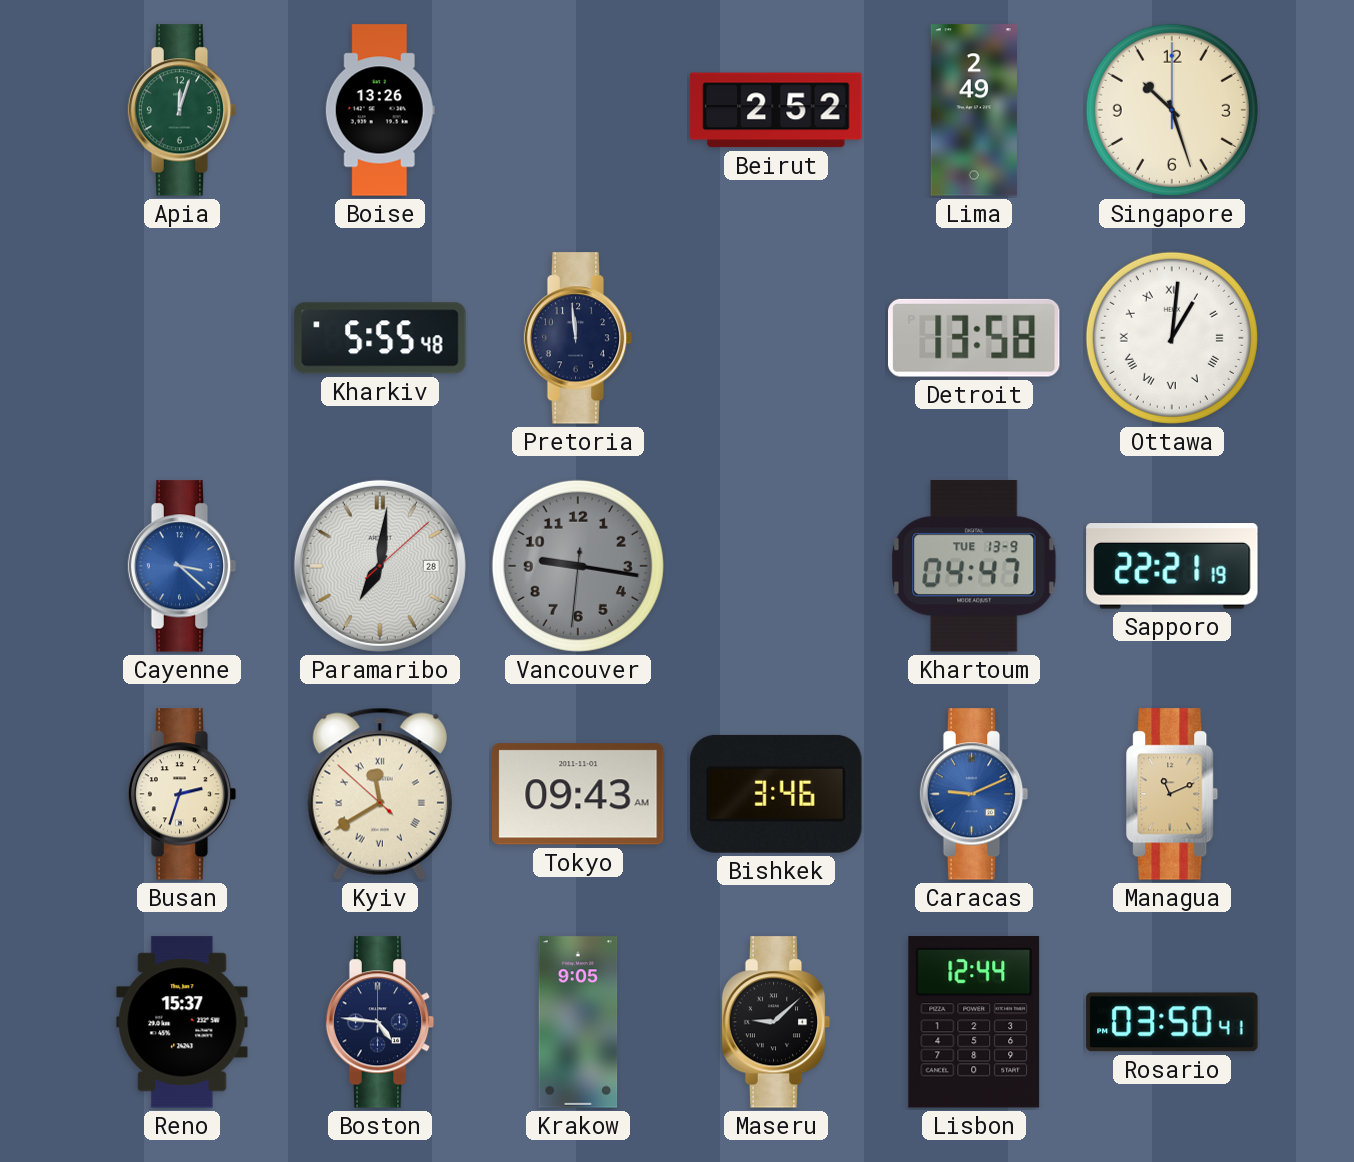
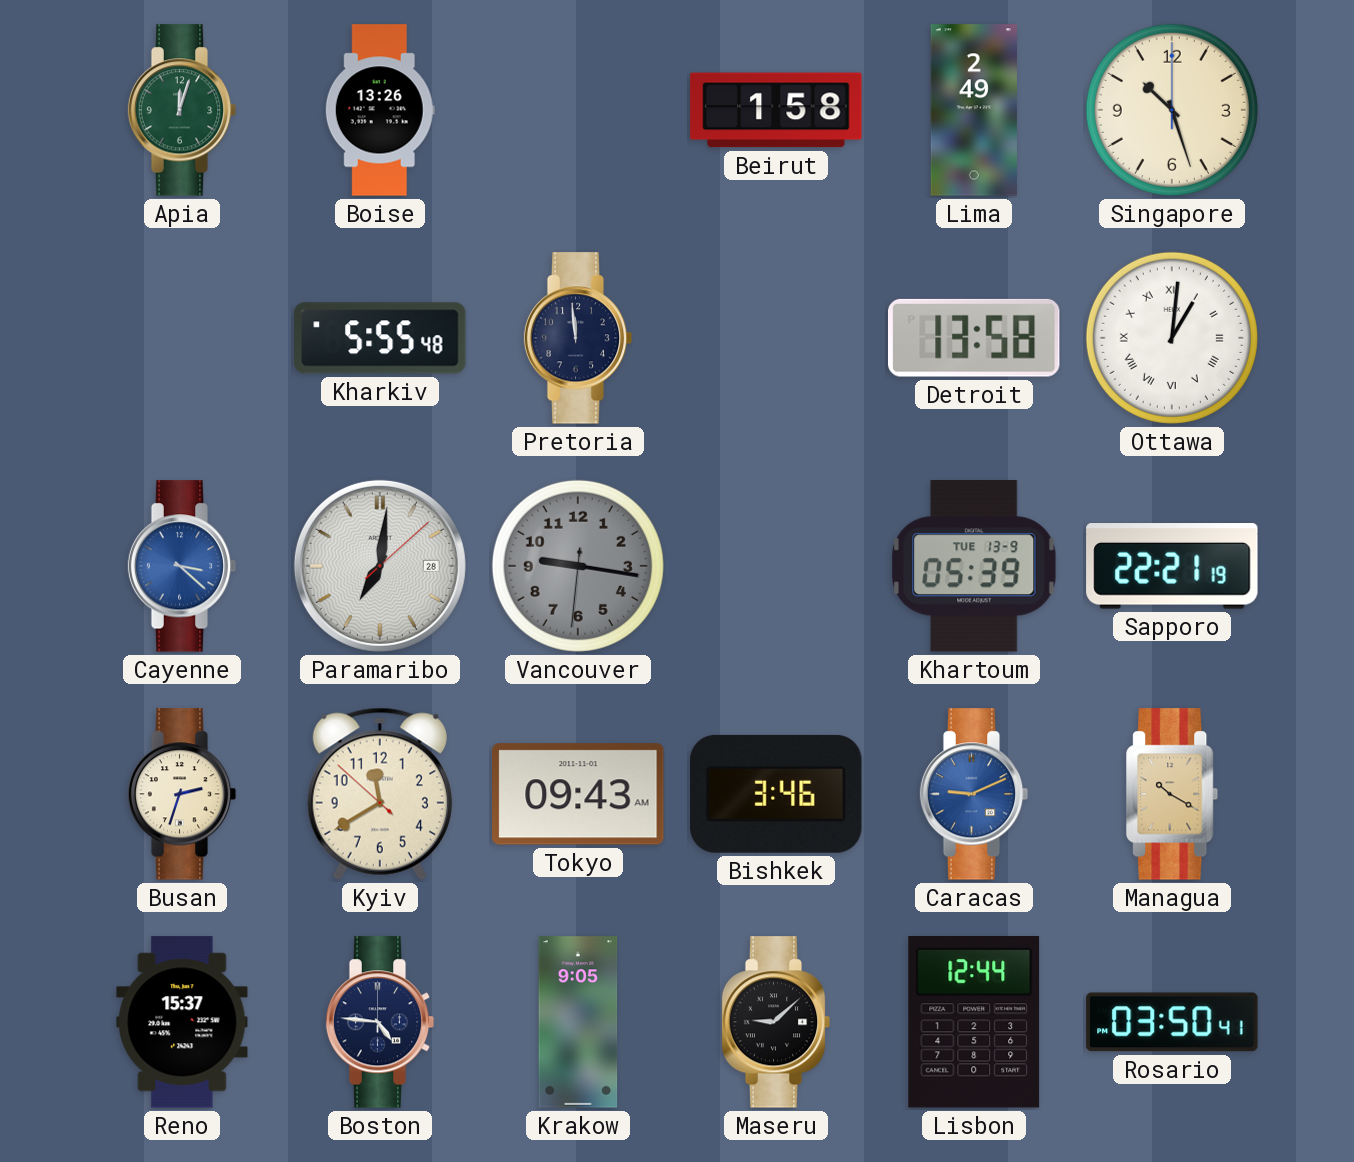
Beirut: 2:52 -> 1:58
Khartoum: 04:47 -> 05:39
Kyiv numerals: Roman -> Arabic
Managua: 11:11 -> 10:20
